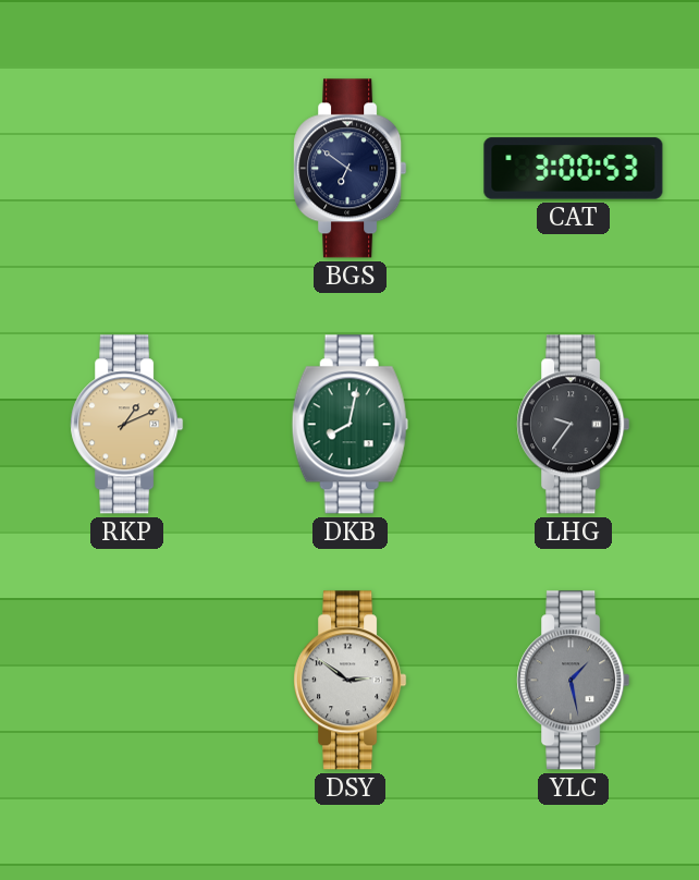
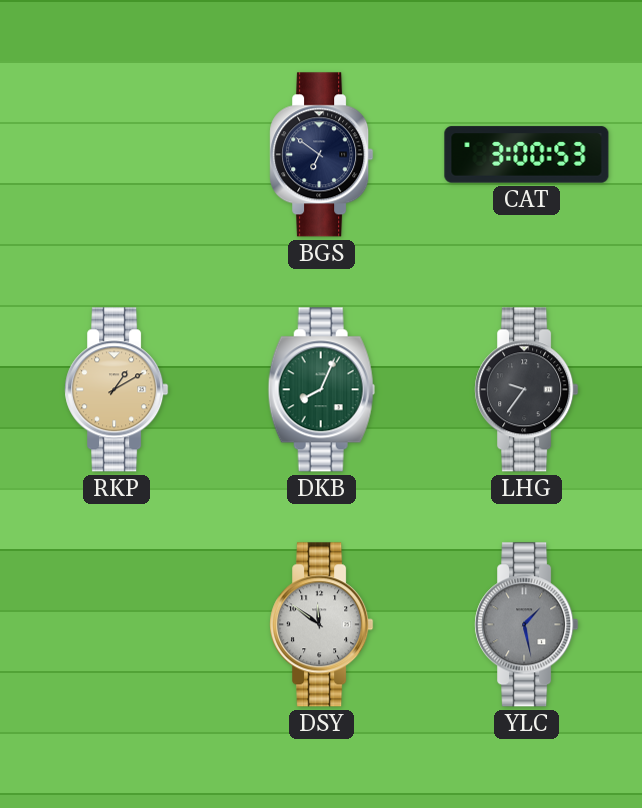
RKP: 1:11 -> 1:10
DKB: 8:02 -> 8:04
DSY: 2:51 -> 11:51
